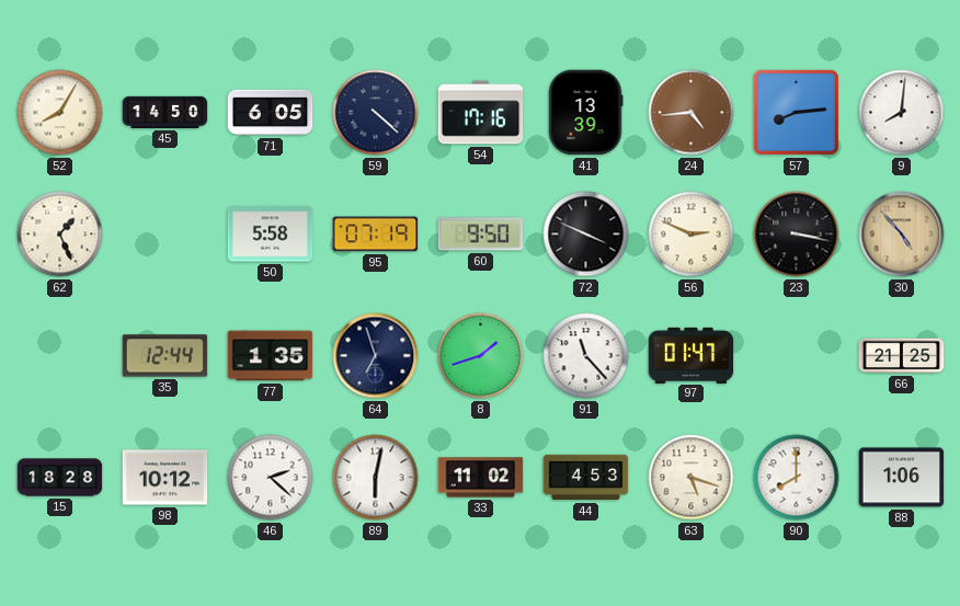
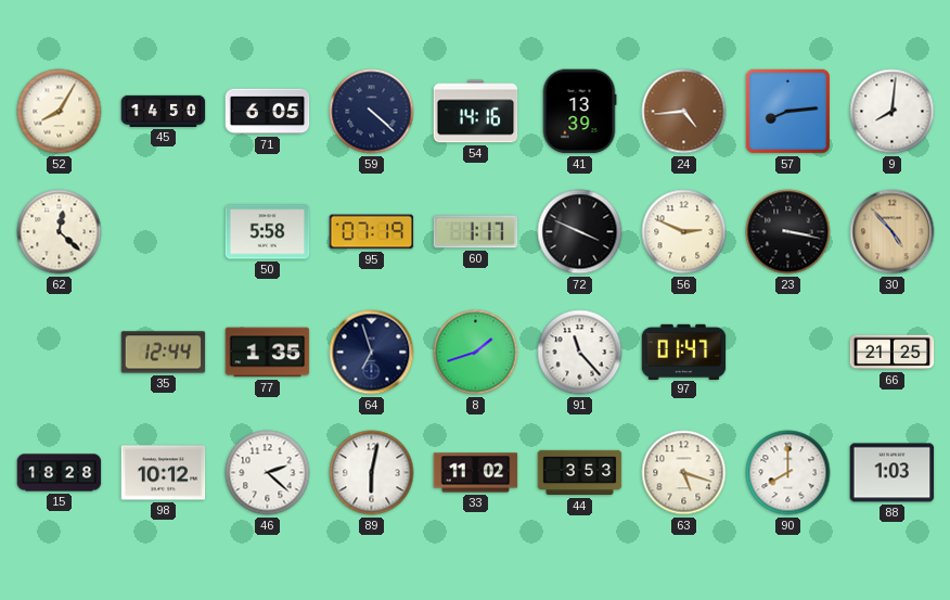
54: 17:16 -> 14:16
62: 1:26 -> 12:22
60: 9:50 -> 1:17
44: 4:53 -> 3:53
88: 1:06 -> 1:03
